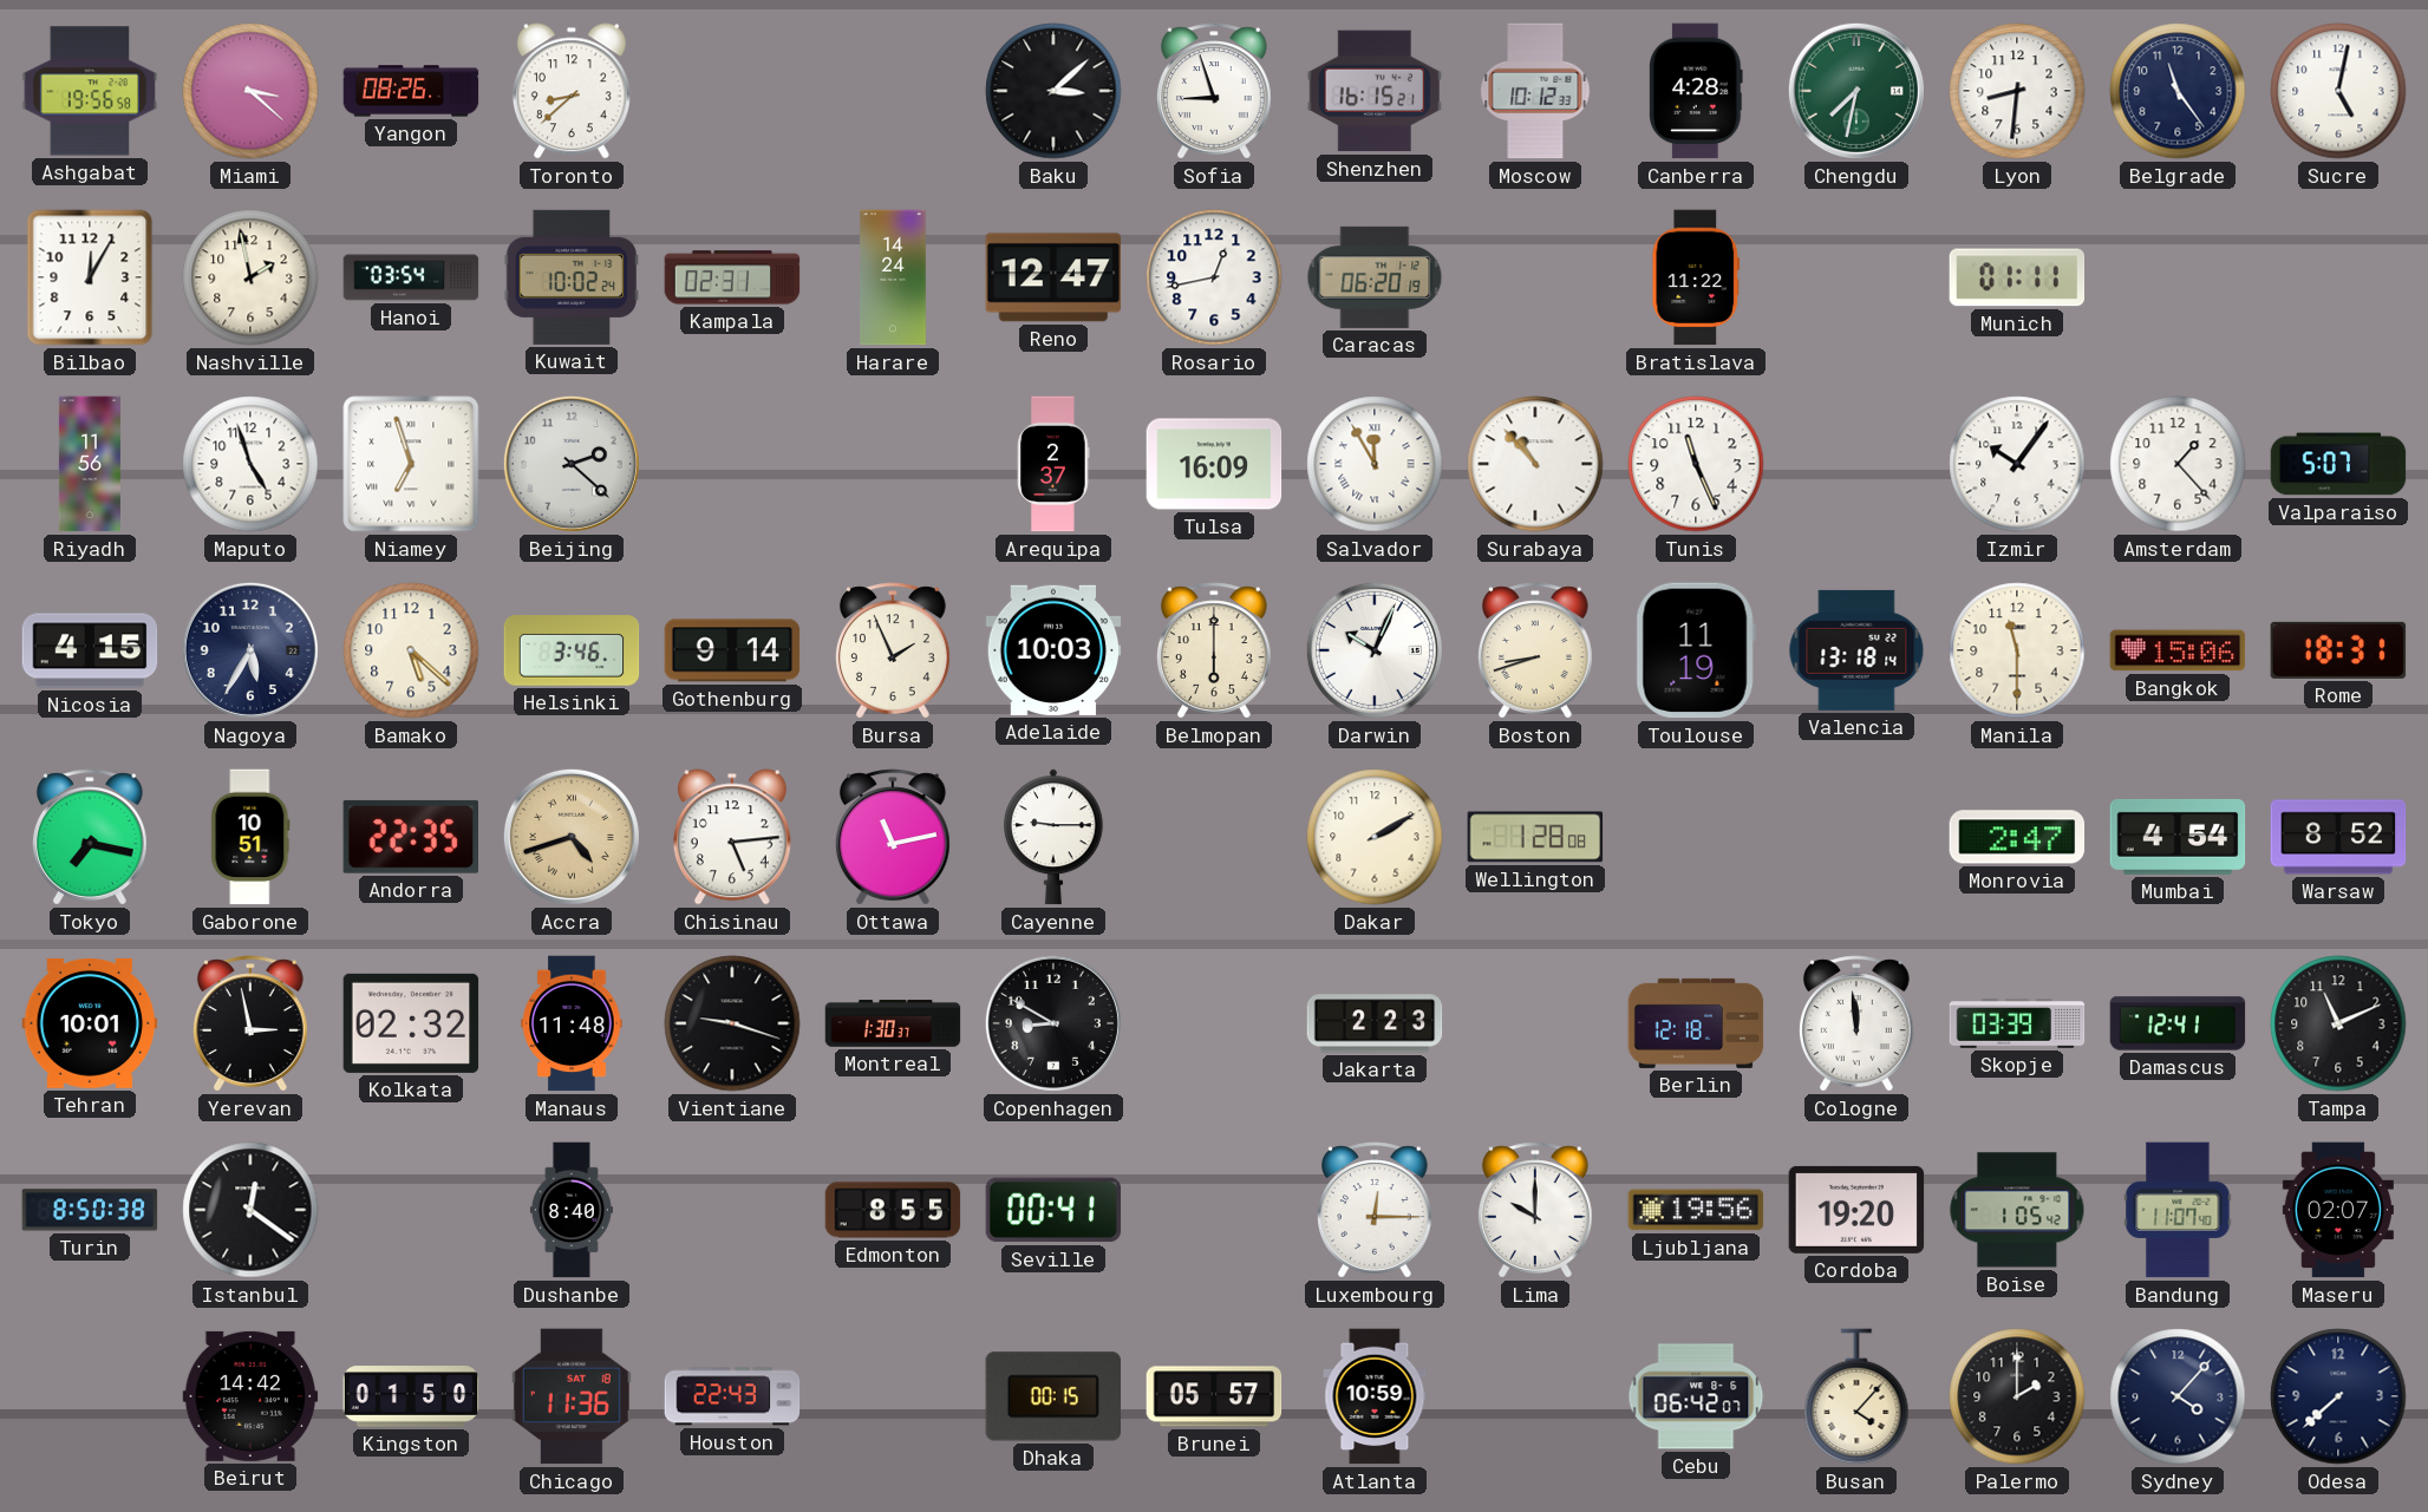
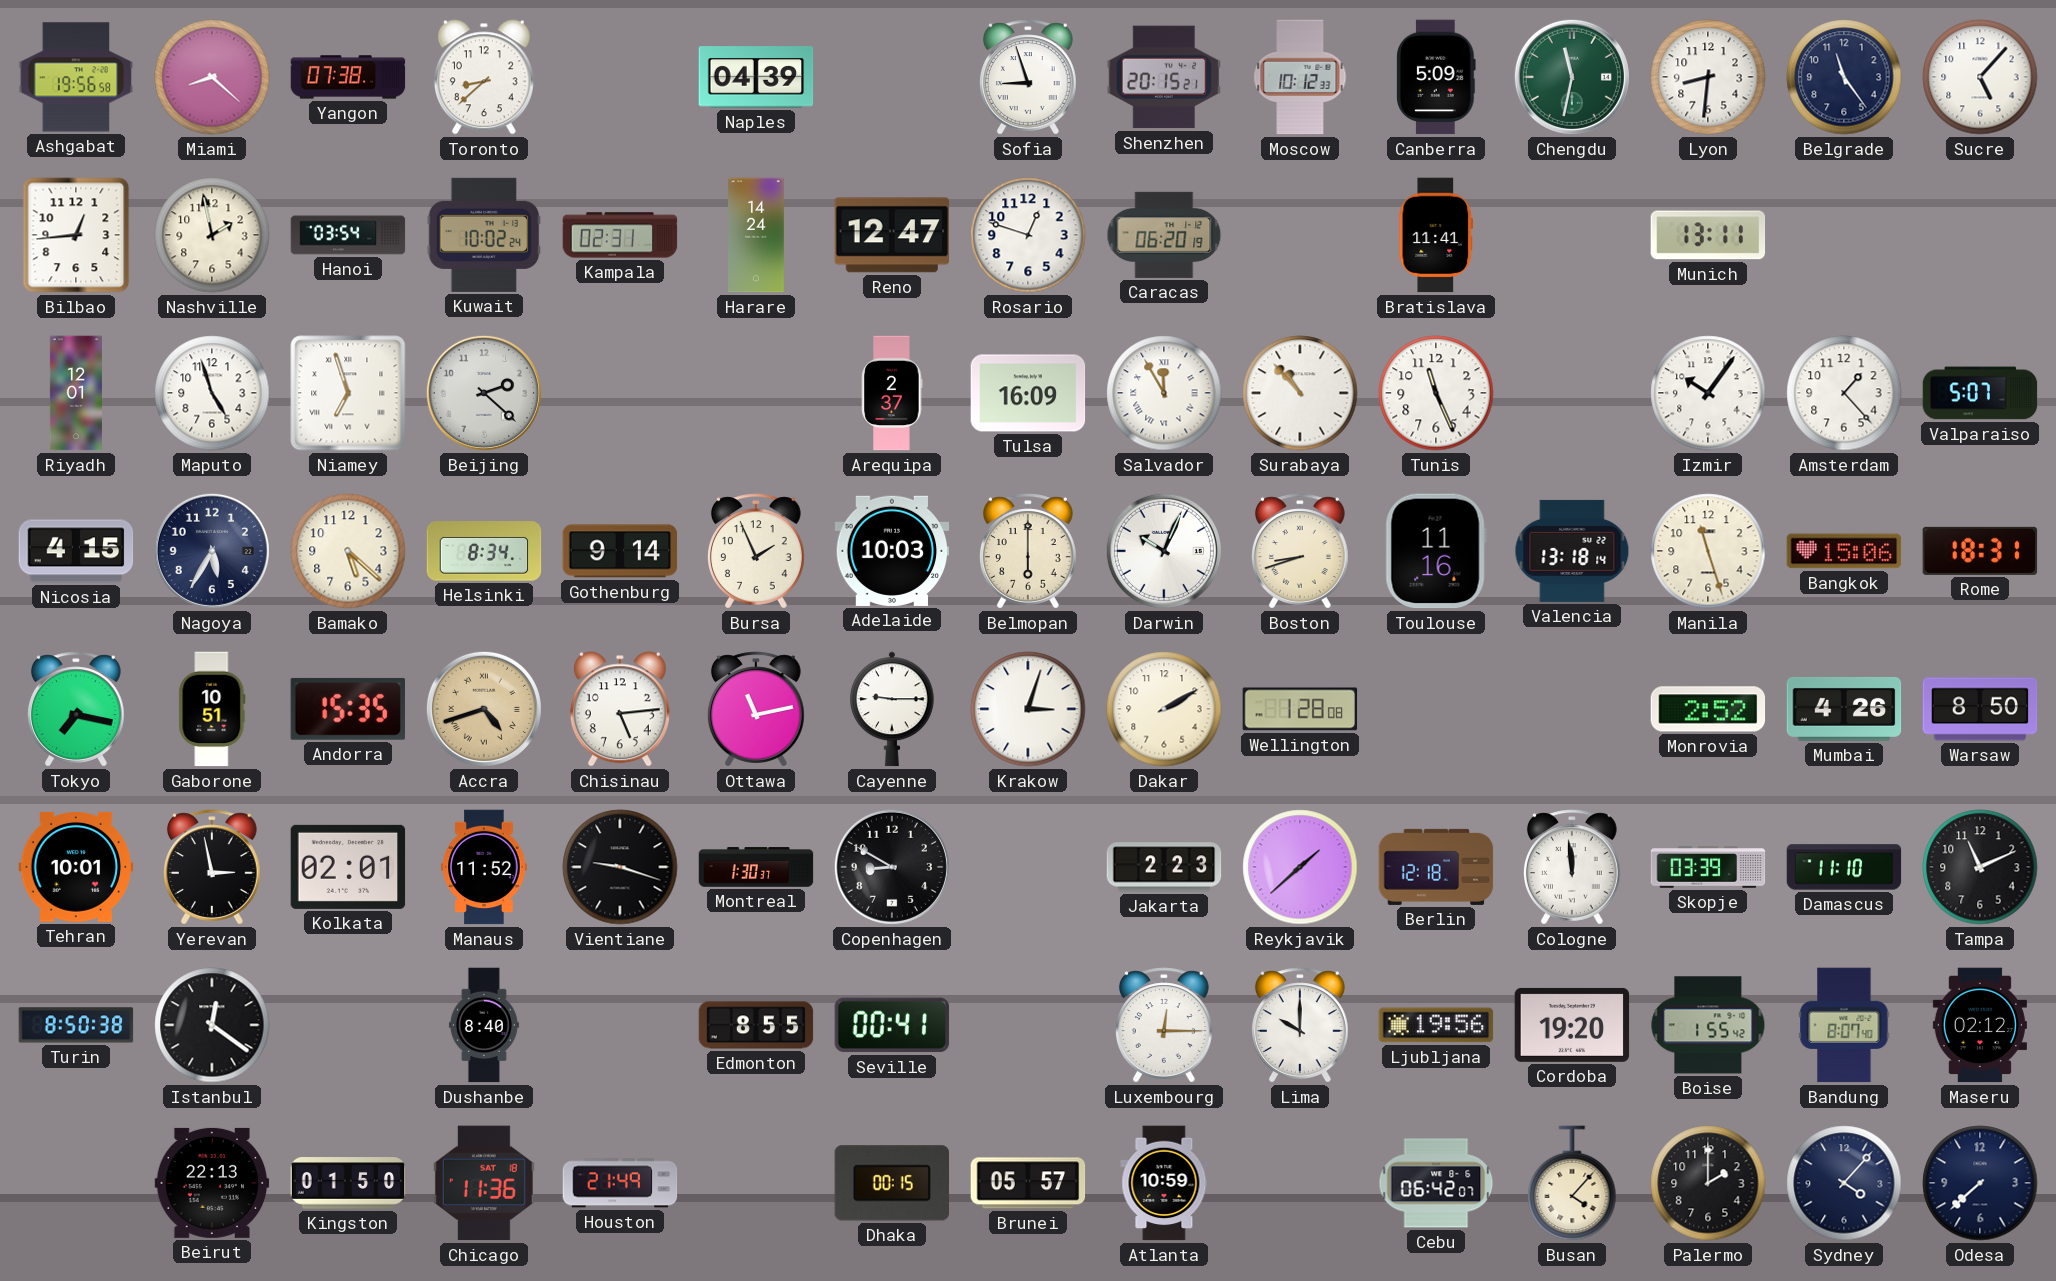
Miami: 3:22 -> 8:22
Yangon: 08:26 -> 07:38
Naples: none -> 04:39
Baku: 3:08 -> none
Shenzhen: 16:15 -> 20:15
Canberra: 4:28 -> 5:09
Chengdu: 7:32 -> 11:32
Sucre: 5:02 -> 5:07
Bilbao: 12:05 -> 12:44
Rosario: 12:43 -> 12:48
Bratislava: 11:22 -> 11:41
Munich: 01:11 -> 13:11
Riyadh: 11:56 -> 12:01
Helsinki: 3:46 -> 8:34
Toulouse: 11:19 -> 11:16
Manila: 11:30 -> 11:27
Andorra: 22:35 -> 15:35
Krakow: none -> 3:03
Monrovia: 2:47 -> 2:52
Mumbai: 4:54 -> 4:26
Warsaw: 8:52 -> 8:50
Kolkata: 02:32 -> 02:01
Manaus: 11:48 -> 11:52
Reykjavik: none -> 1:38
Damascus: 12:41 -> 11:10
Boise: 1:05 -> 1:55
Bandung: 11:07 -> 8:07
Maseru: 02:07 -> 02:12
Beirut: 14:42 -> 22:13
Houston: 22:43 -> 21:49
